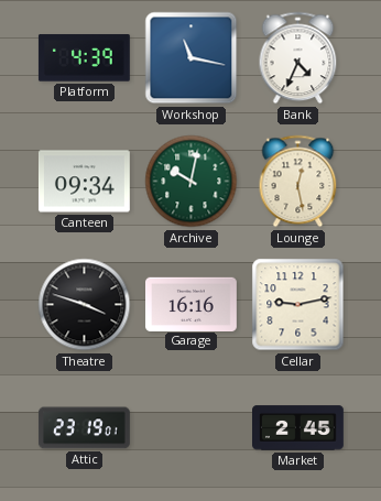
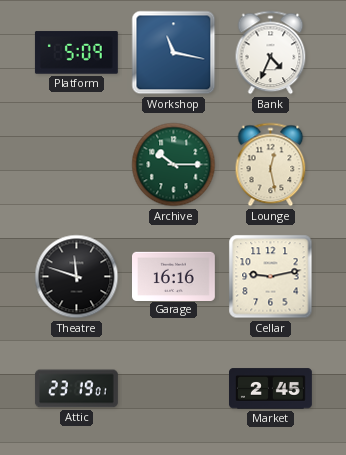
Platform: 4:39 -> 5:09
Canteen: 09:34 -> none
Archive: 10:02 -> 10:15
Theatre: 3:48 -> 11:48
